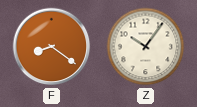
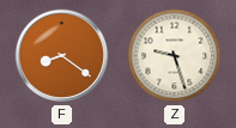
Z: 10:06 -> 9:27
